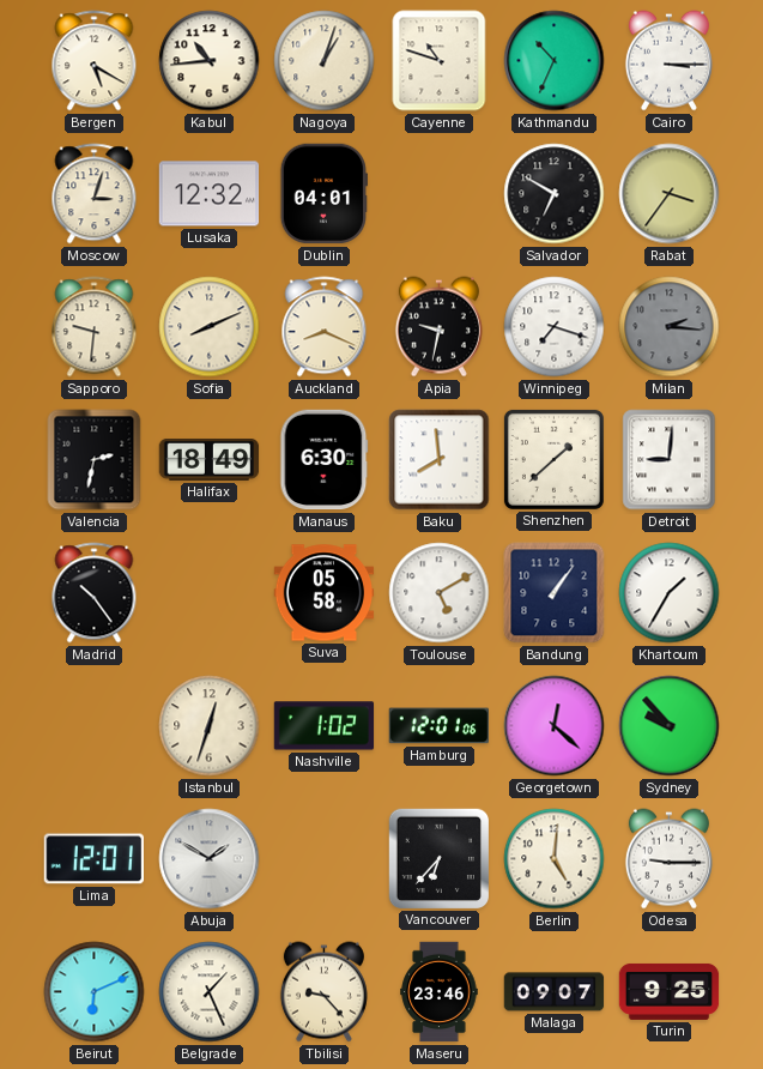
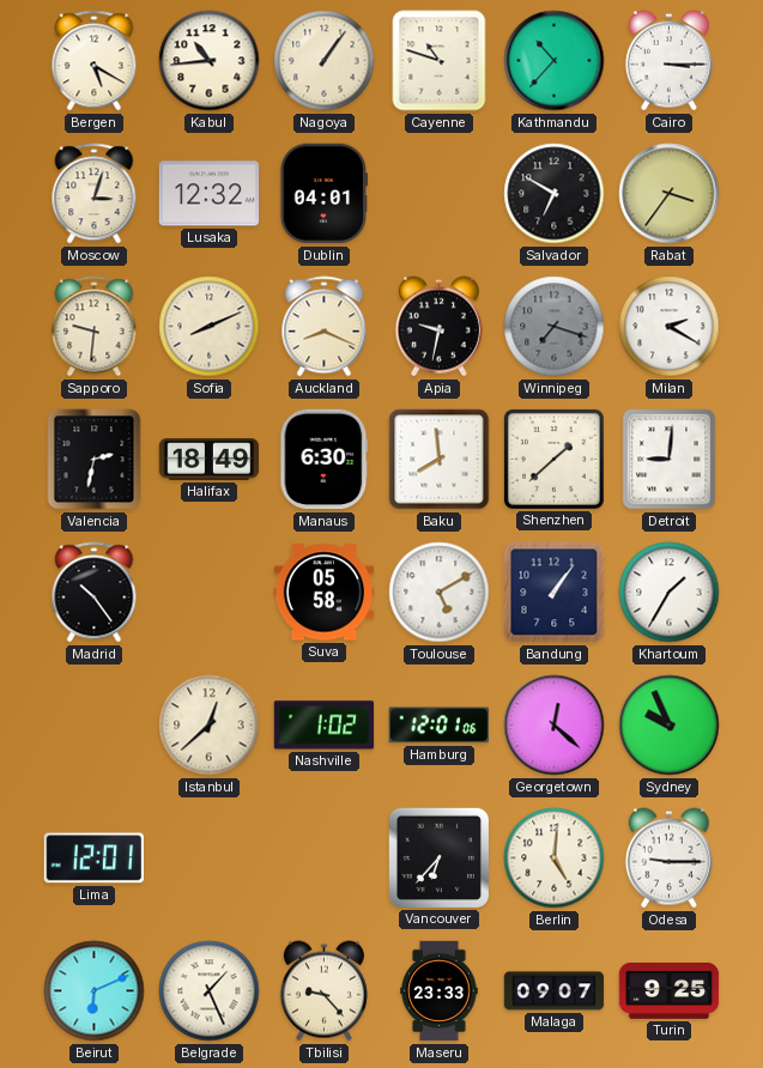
Nagoya: 1:03 -> 1:06
Kathmandu: 10:34 -> 10:37
Winnipeg dial: white -> grey
Milan: 2:16 -> 2:20
Milan dial: grey -> white
Istanbul: 12:33 -> 12:38
Sydney: 9:53 -> 9:56
Abuja: 1:50 -> none
Maseru: 23:46 -> 23:33
